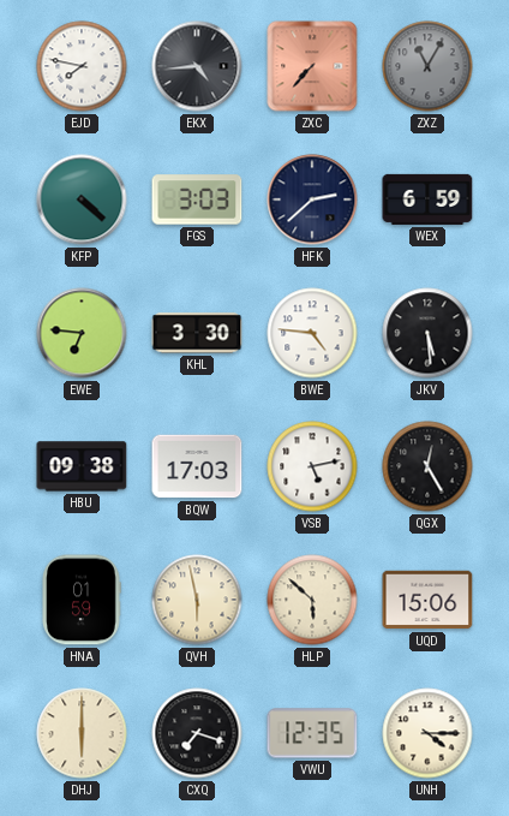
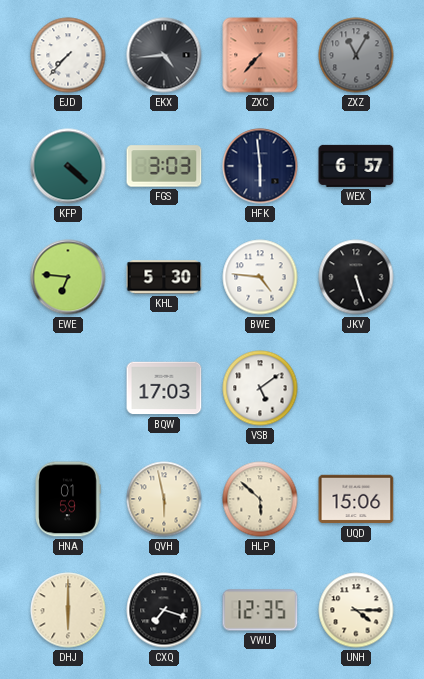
EJD: 7:47 -> 7:37
HFK: 2:38 -> 5:59
WEX: 6:59 -> 6:57
KHL: 3:30 -> 5:30
JKV: 5:29 -> 5:27
HBU: 09:38 -> none
VSB: 5:13 -> 5:09
QGX: 12:25 -> none
